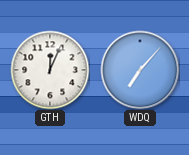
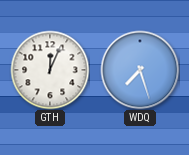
WDQ: 7:07 -> 7:27
